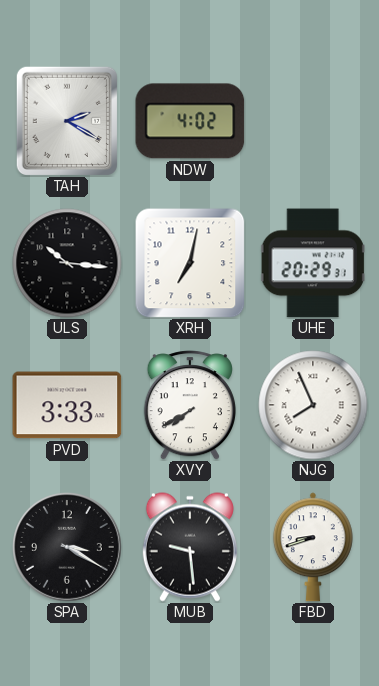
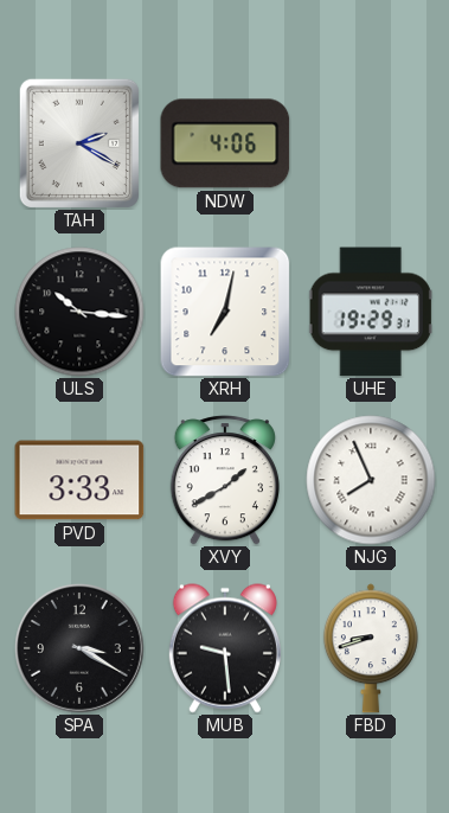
NDW: 4:02 -> 4:06
UHE: 20:29 -> 19:29
XVY: 7:40 -> 1:40
